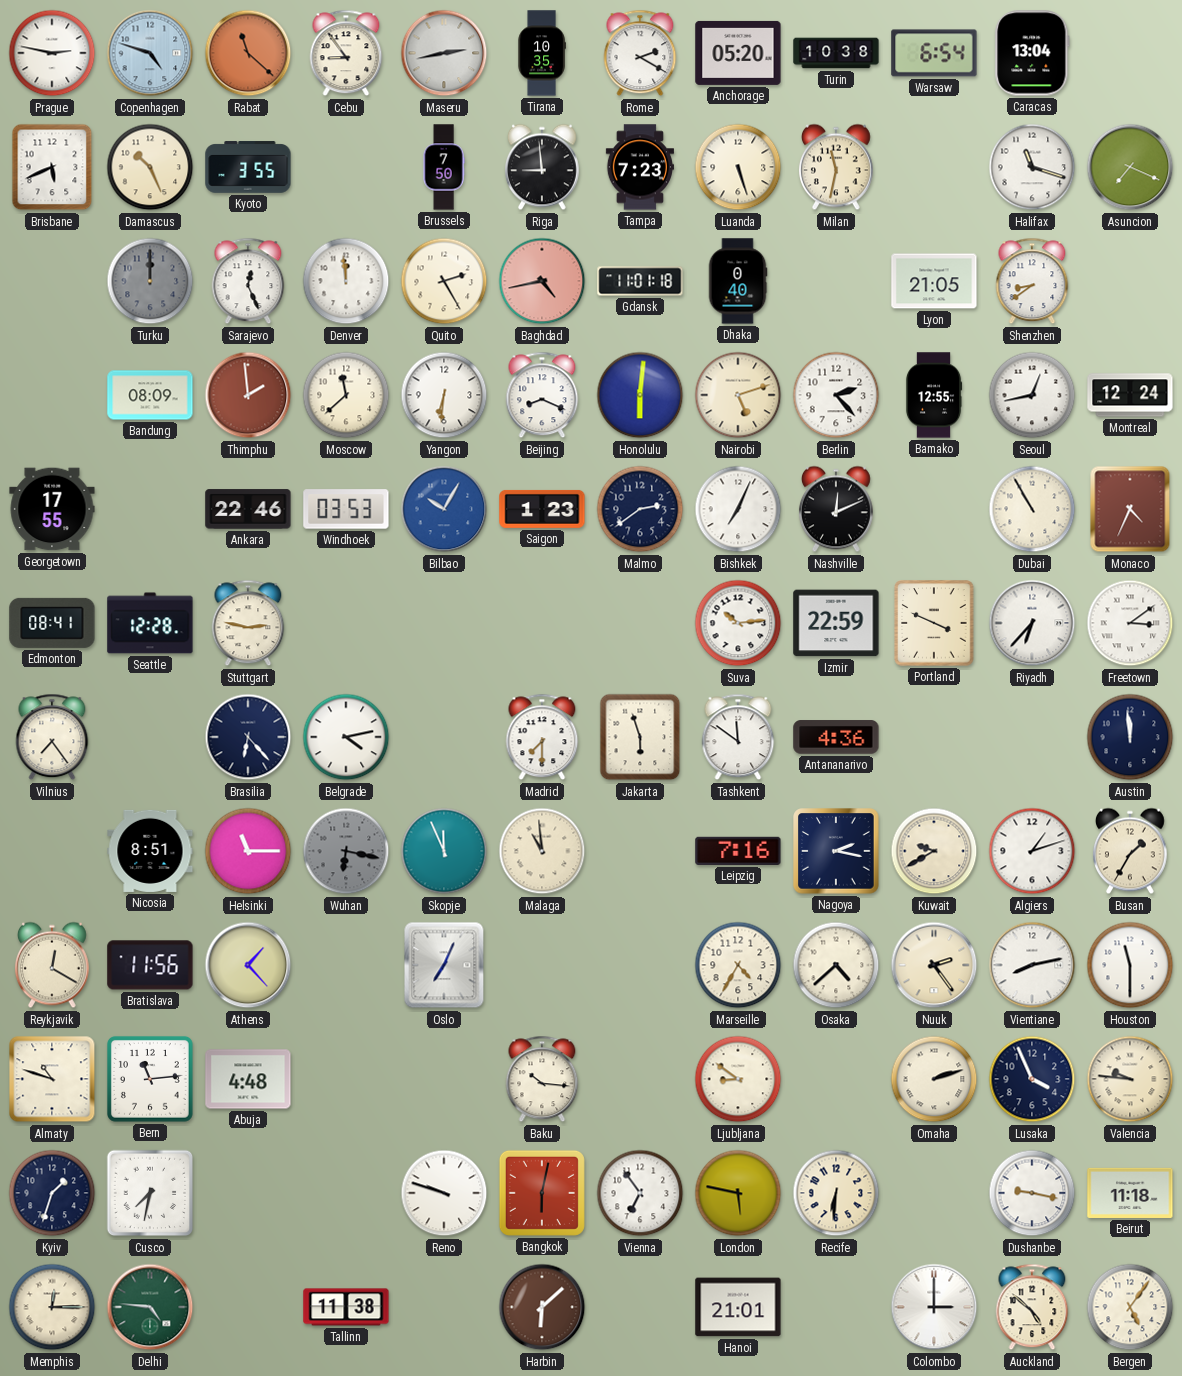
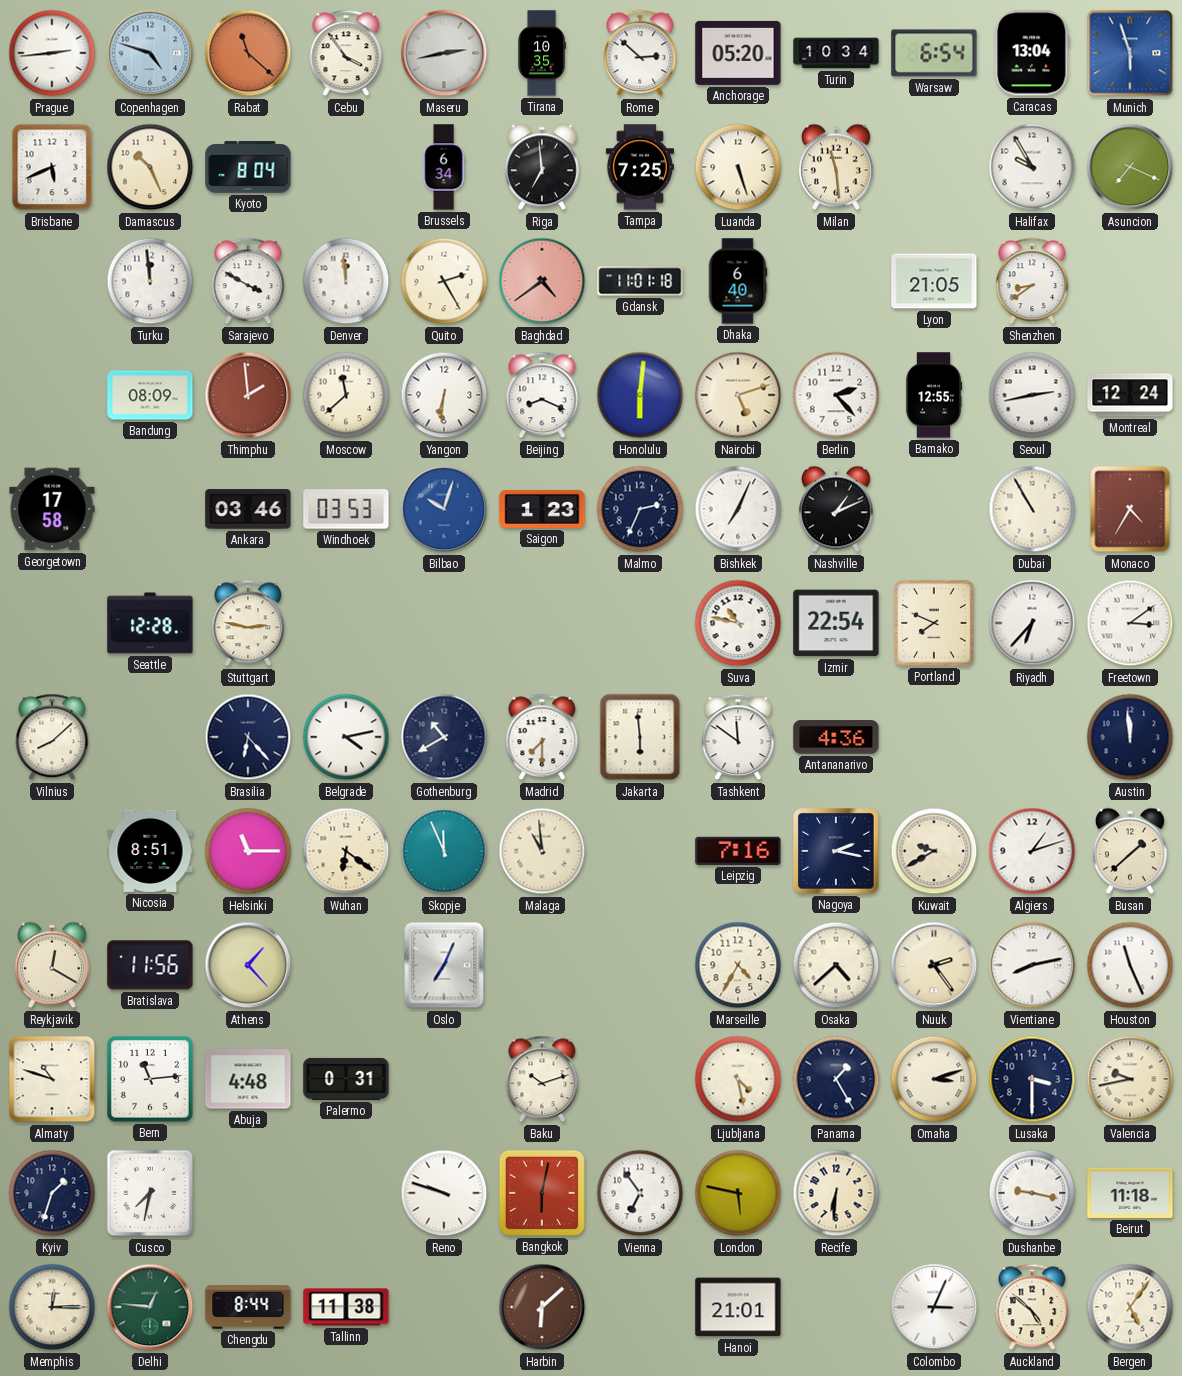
Prague: 2:47 -> 2:44
Cebu: 8:54 -> 3:54
Rome: 2:20 -> 2:52
Turin: 10:38 -> 10:34
Munich: none -> 5:57
Kyoto: 3:55 -> 8:04
Brussels: 7:50 -> 6:34
Riga: 8:59 -> 6:59
Tampa: 7:23 -> 7:25
Milan: 11:32 -> 11:29
Halifax: 11:18 -> 9:55
Turku: 12:00 -> 11:59
Turku dial: grey -> white
Sarajevo: 12:26 -> 3:50
Baghdad: 4:43 -> 4:39
Dhaka: 0:40 -> 6:40
Seoul: 12:43 -> 2:43
Georgetown: 17:55 -> 17:58
Ankara: 22:46 -> 03:46
Bilbao: 10:05 -> 10:03
Malmo: 2:39 -> 2:34
Nashville: 12:11 -> 1:11
Monaco: 4:34 -> 4:35
Edmonton: 08:41 -> none
Suva: 10:14 -> 10:47
Izmir: 22:59 -> 22:54
Portland: 3:49 -> 7:49
Vilnius: 7:24 -> 8:08
Gothenburg: none -> 10:40
Jakarta: 5:57 -> 5:59
Wuhan: 6:17 -> 6:21
Wuhan dial: grey -> cream
Busan: 1:35 -> 1:38
Houston: 11:30 -> 11:26
Palermo: none -> 0:31
Baku: 10:16 -> 10:12
Ljubljana: 8:51 -> 4:28
Panama: none -> 1:25
Omaha: 2:12 -> 3:12
Lusaka: 3:56 -> 3:30
Valencia: 9:46 -> 9:43
Delhi: 4:46 -> 12:46
Chengdu: none -> 8:44
Colombo: 3:00 -> 3:04
